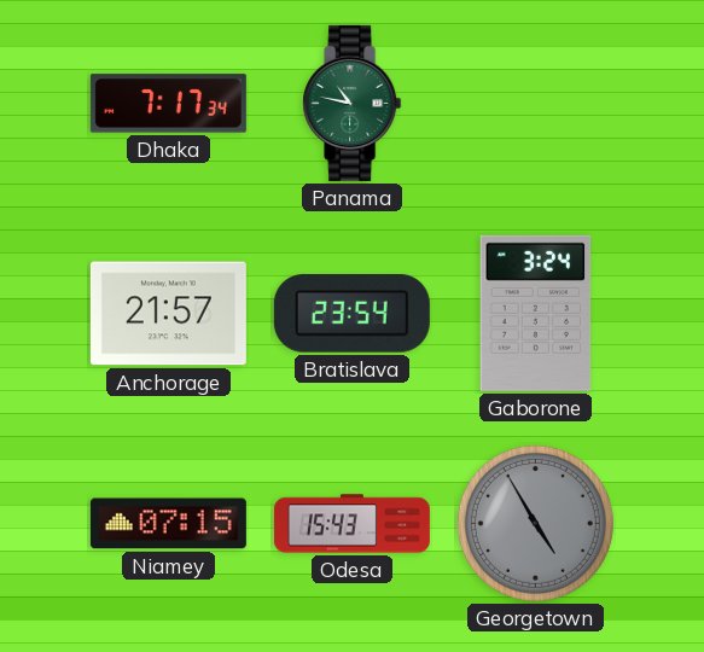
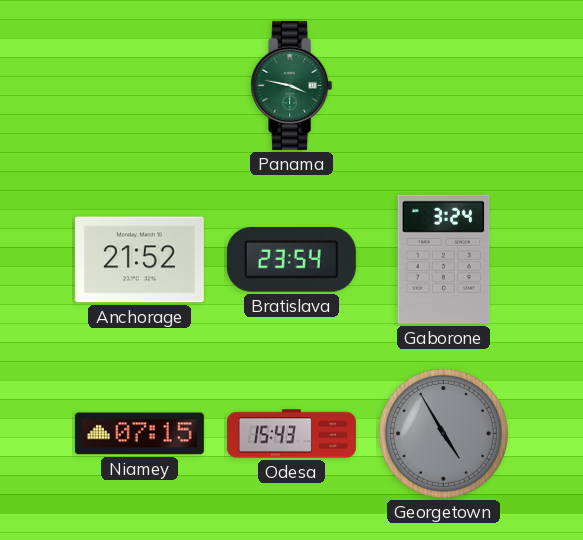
Dhaka: 7:17 -> none
Panama: 10:47 -> 3:47
Anchorage: 21:57 -> 21:52
